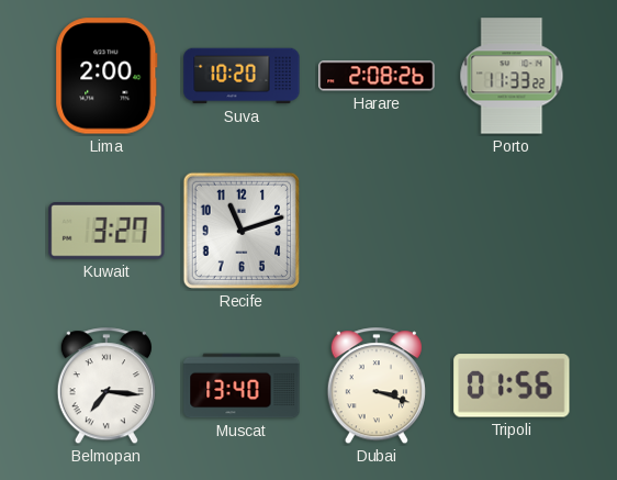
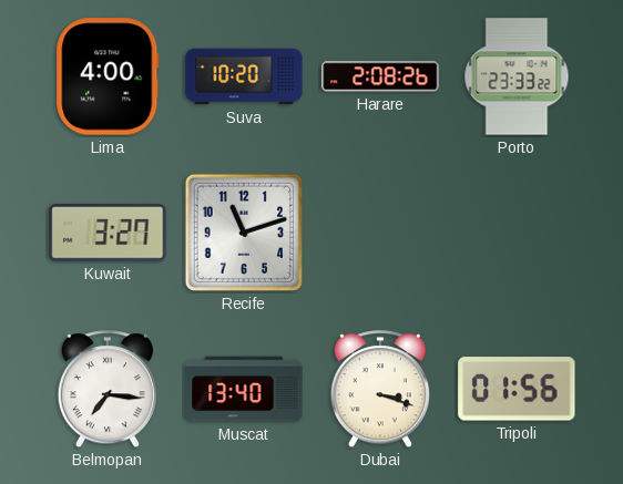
Lima: 2:00 -> 4:00
Porto: 11:33 -> 23:33
